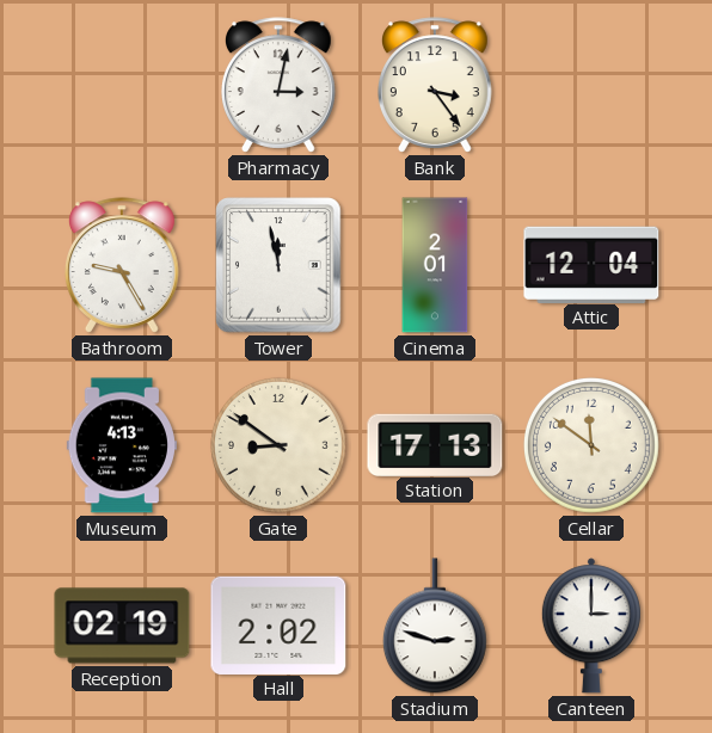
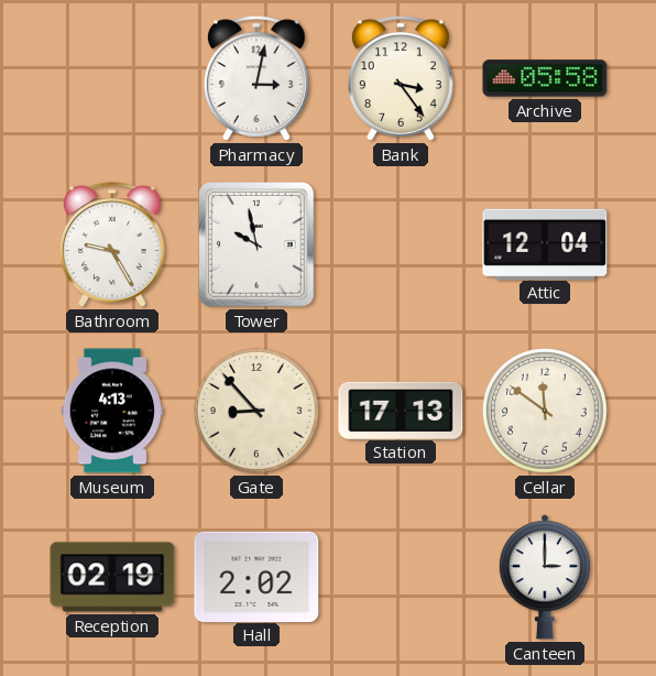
Archive: none -> 05:58
Tower: 11:58 -> 9:58
Cinema: 2:01 -> none
Gate: 8:51 -> 8:53
Stadium: 2:48 -> none
